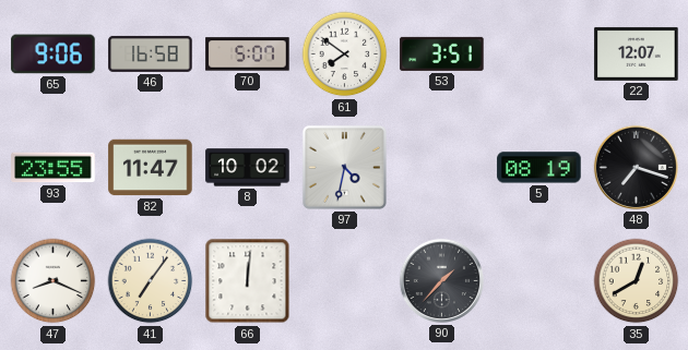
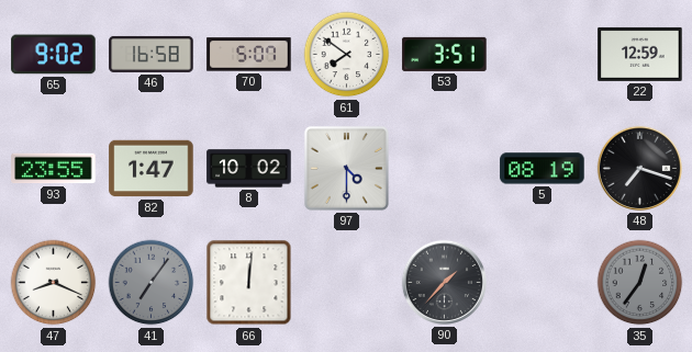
65: 9:06 -> 9:02
22: 12:07 -> 12:59
82: 11:47 -> 1:47
97: 4:32 -> 4:30
41 dial: cream -> grey
35: 12:40 -> 12:36
35 dial: cream -> grey
